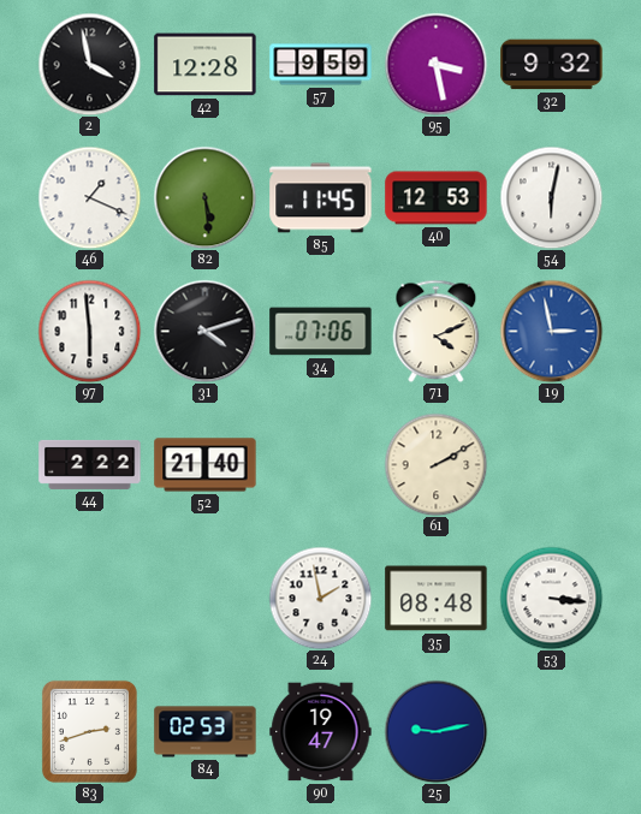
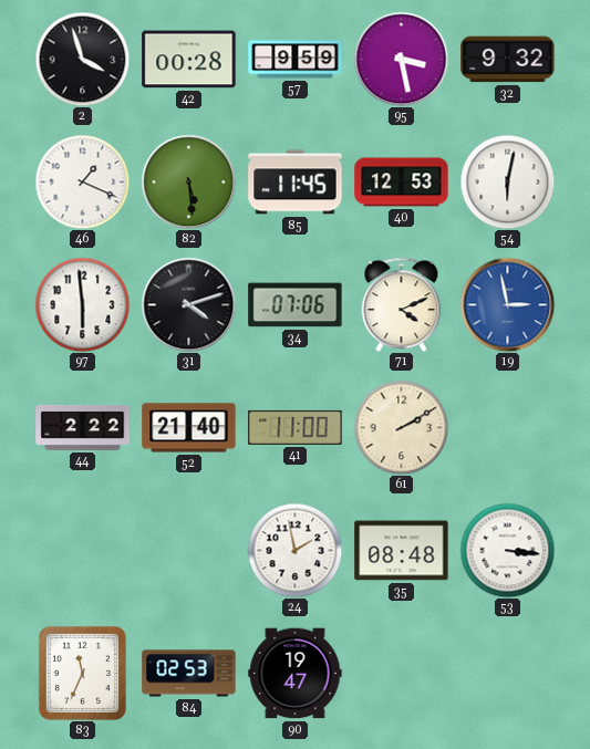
2: 3:58 -> 3:57
42: 12:28 -> 00:28
41: none -> 11:00
83: 2:42 -> 11:34
25: 9:13 -> none
